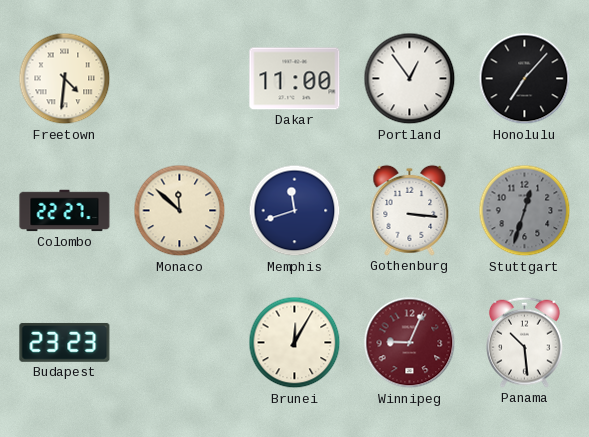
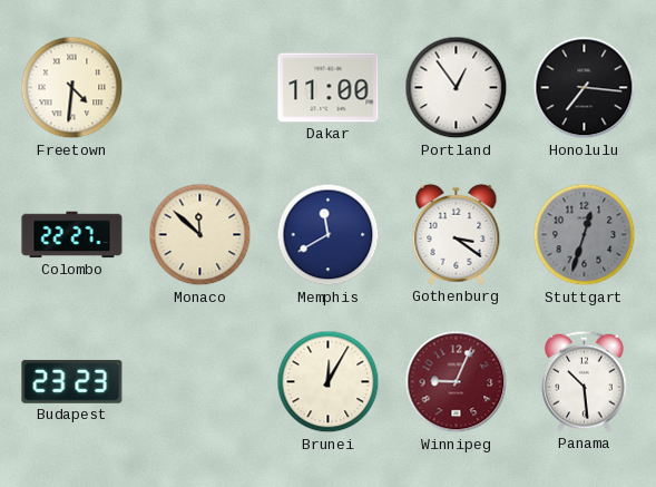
Honolulu: 7:07 -> 7:16
Memphis: 11:42 -> 11:40
Gothenburg: 3:16 -> 3:21
